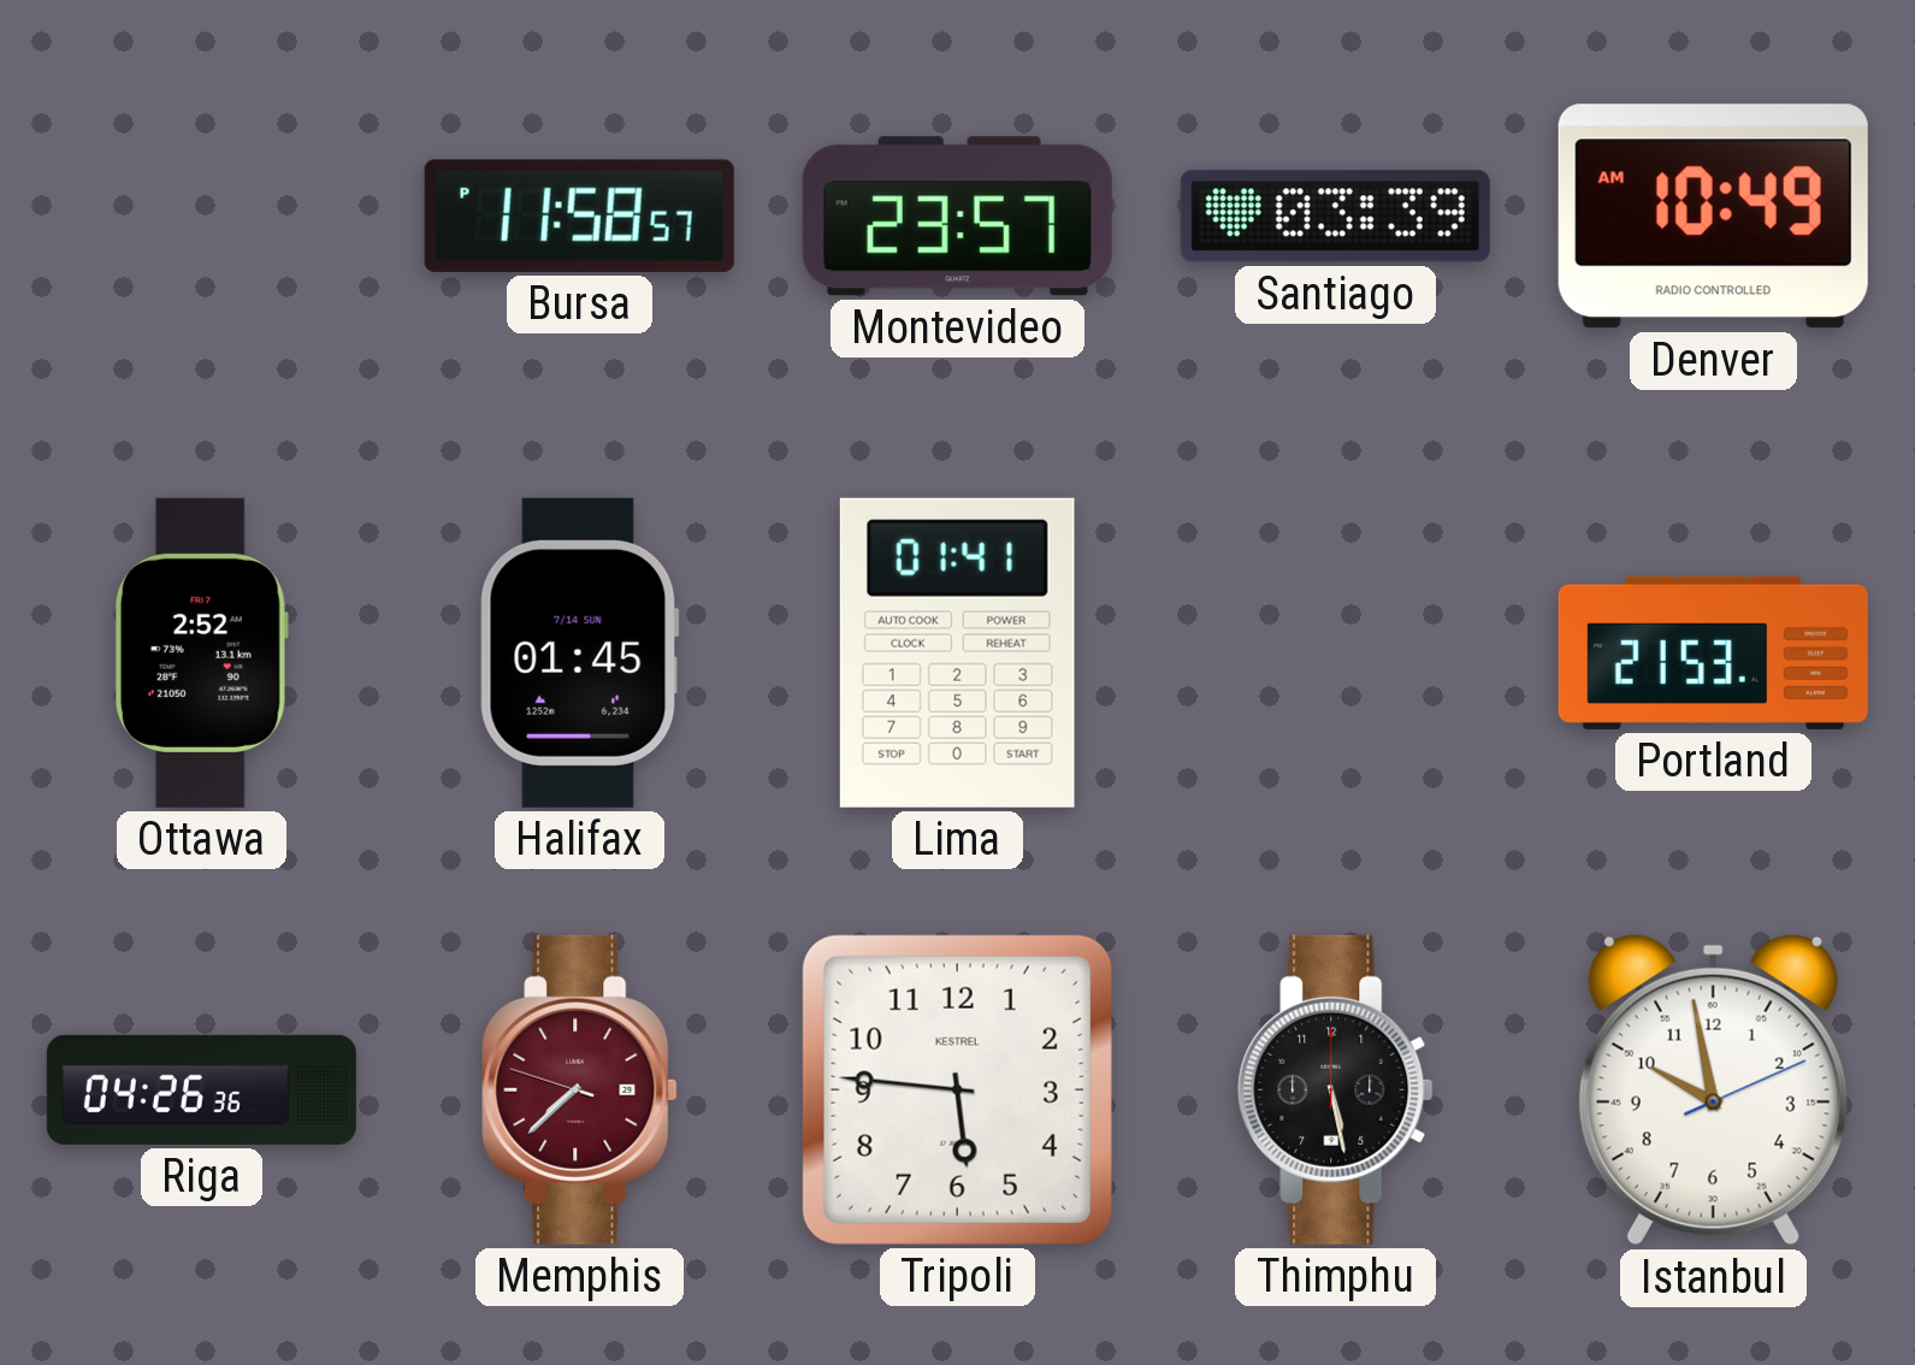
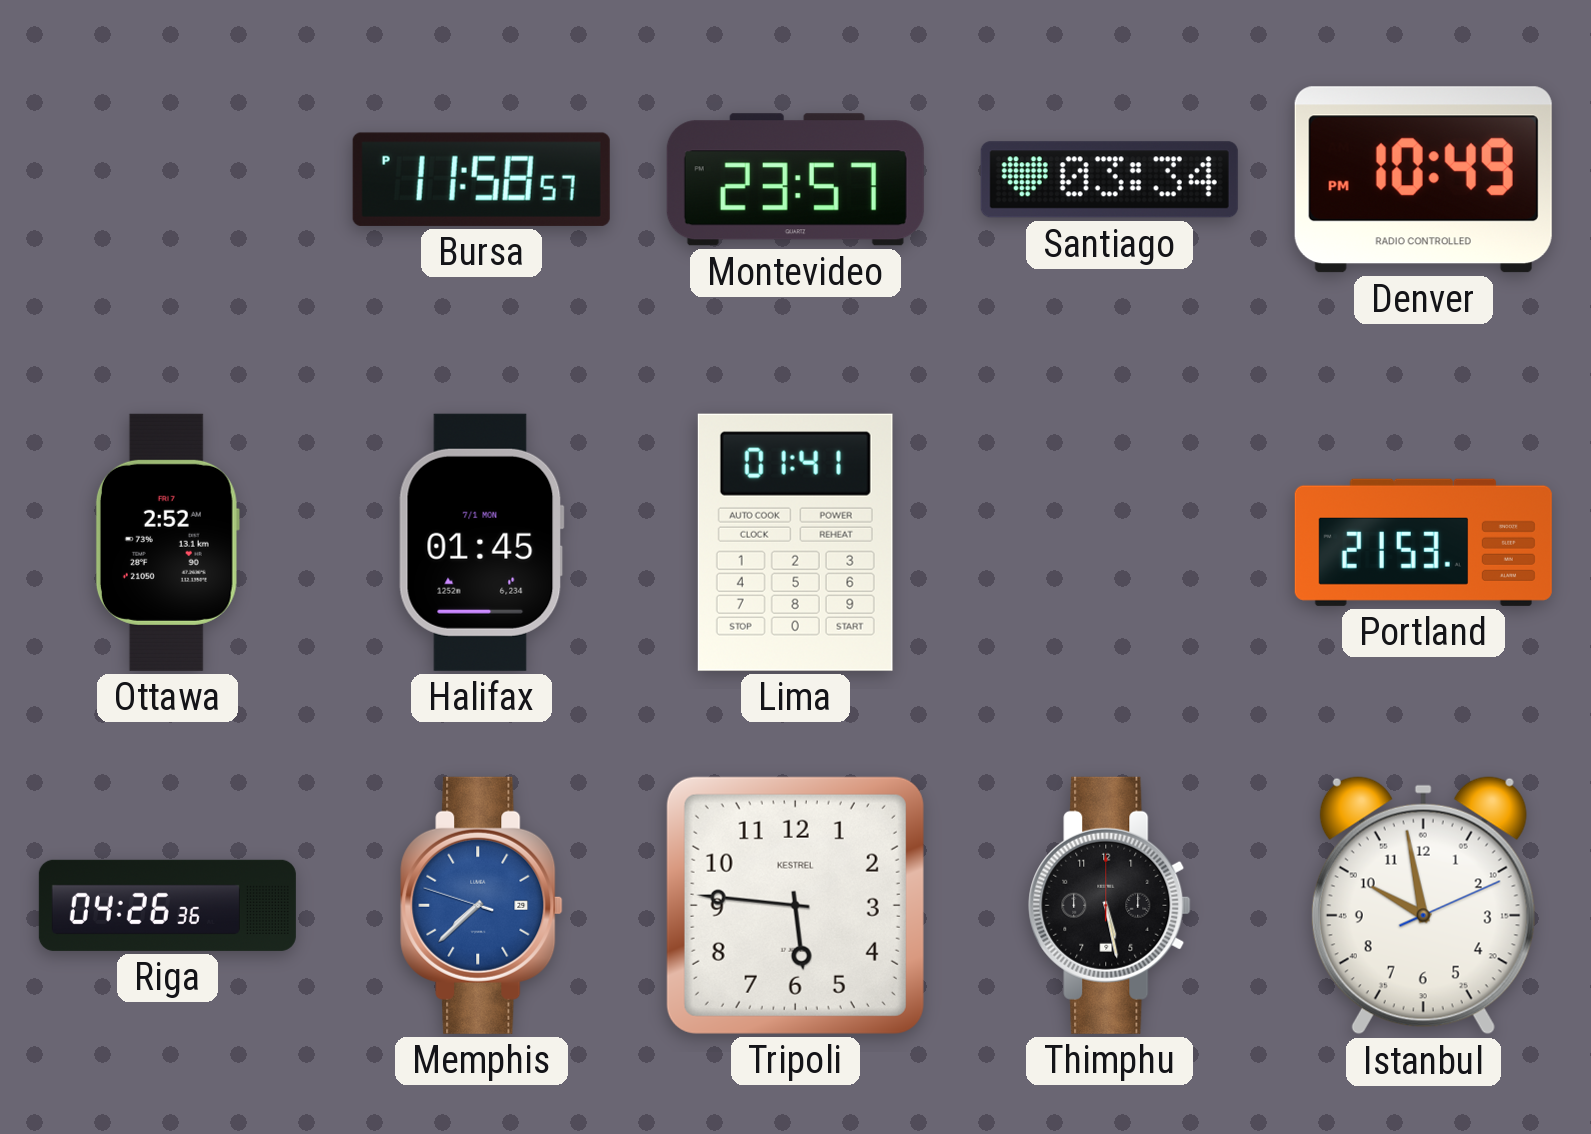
Santiago: 03:39 -> 03:34
Denver: 10:49 AM -> 10:49 PM
Halifax date: 7/14 SUN -> 7/1 MON
Memphis dial: burgundy -> blue
